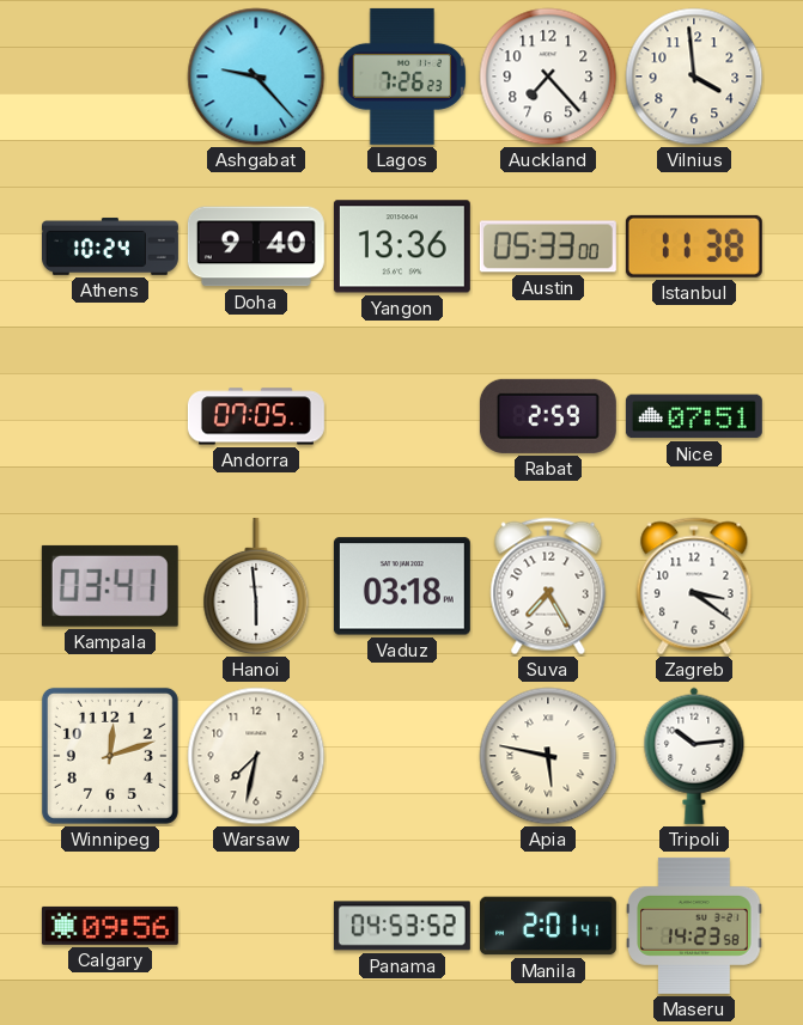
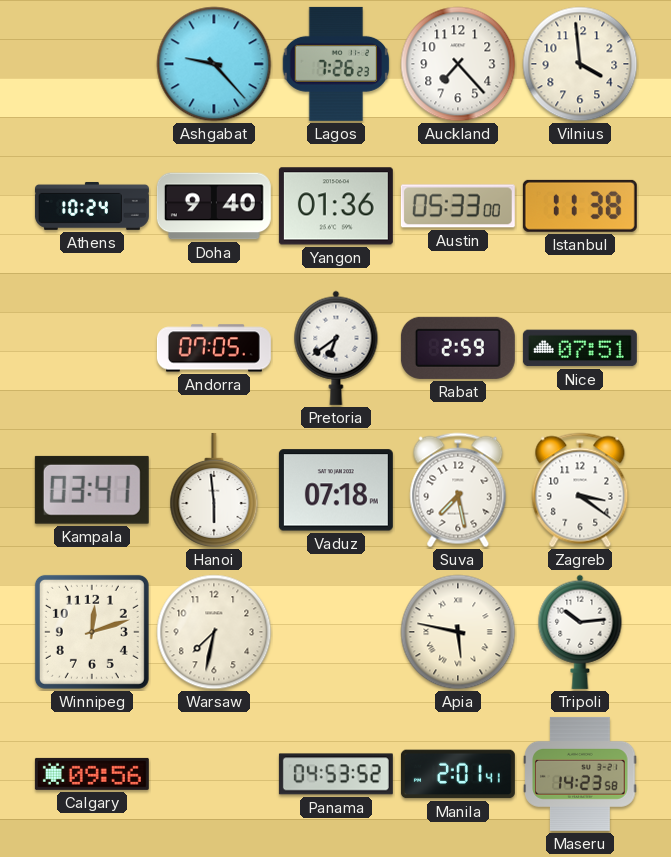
Yangon: 13:36 -> 01:36
Pretoria: none -> 6:39
Vaduz: 03:18 -> 07:18
Suva: 7:25 -> 7:28
